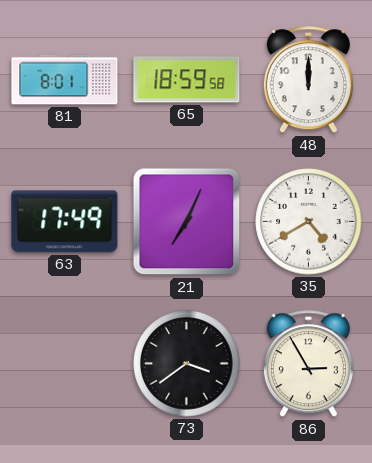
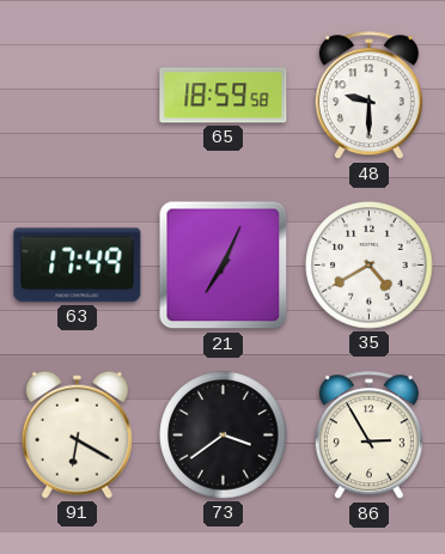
81: 8:01 -> none
48: 12:00 -> 9:30
91: none -> 6:20
